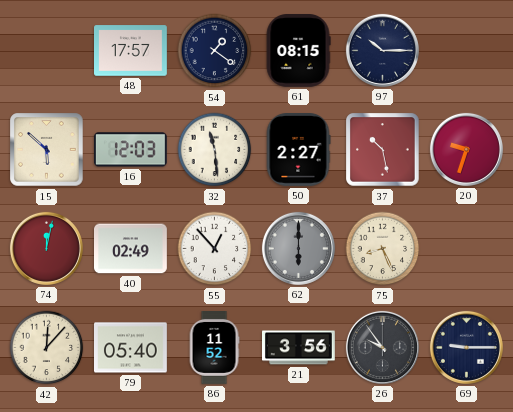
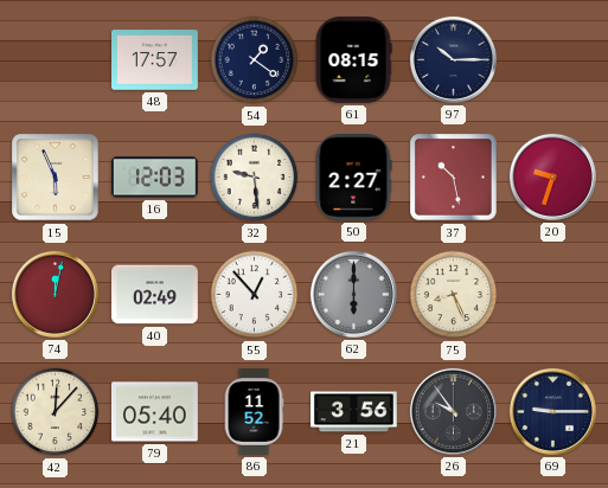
15: 5:52 -> 5:56
32: 11:29 -> 9:29
